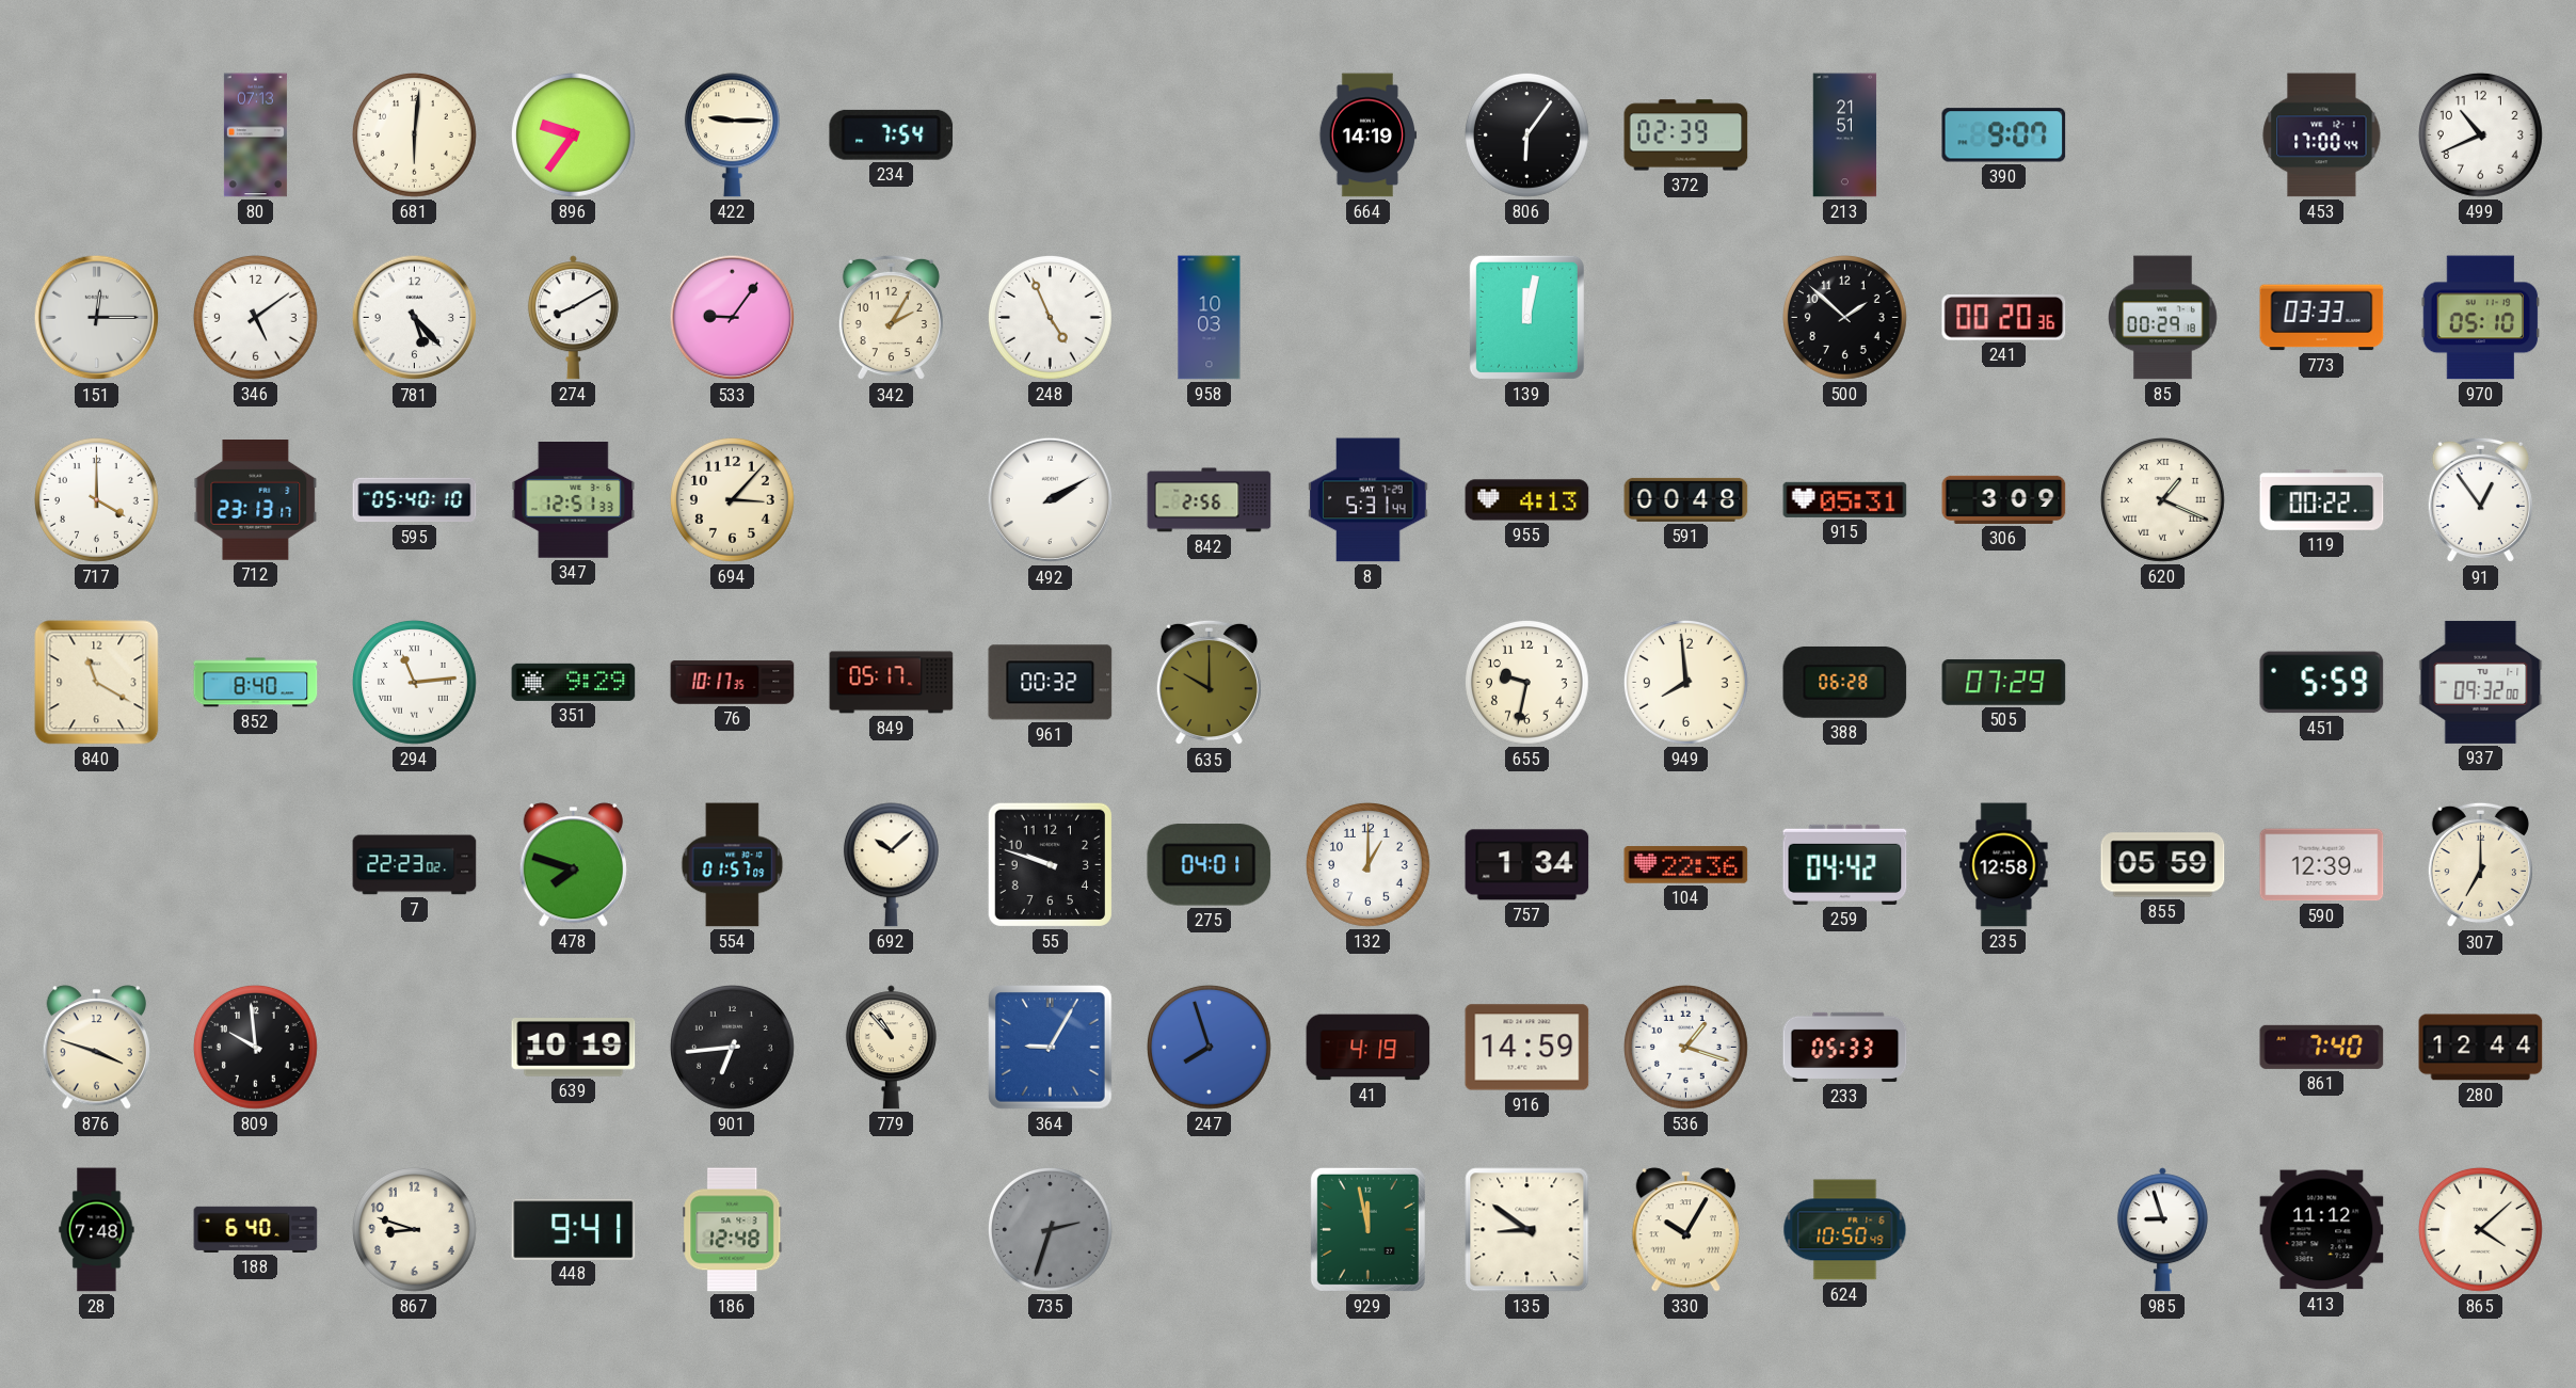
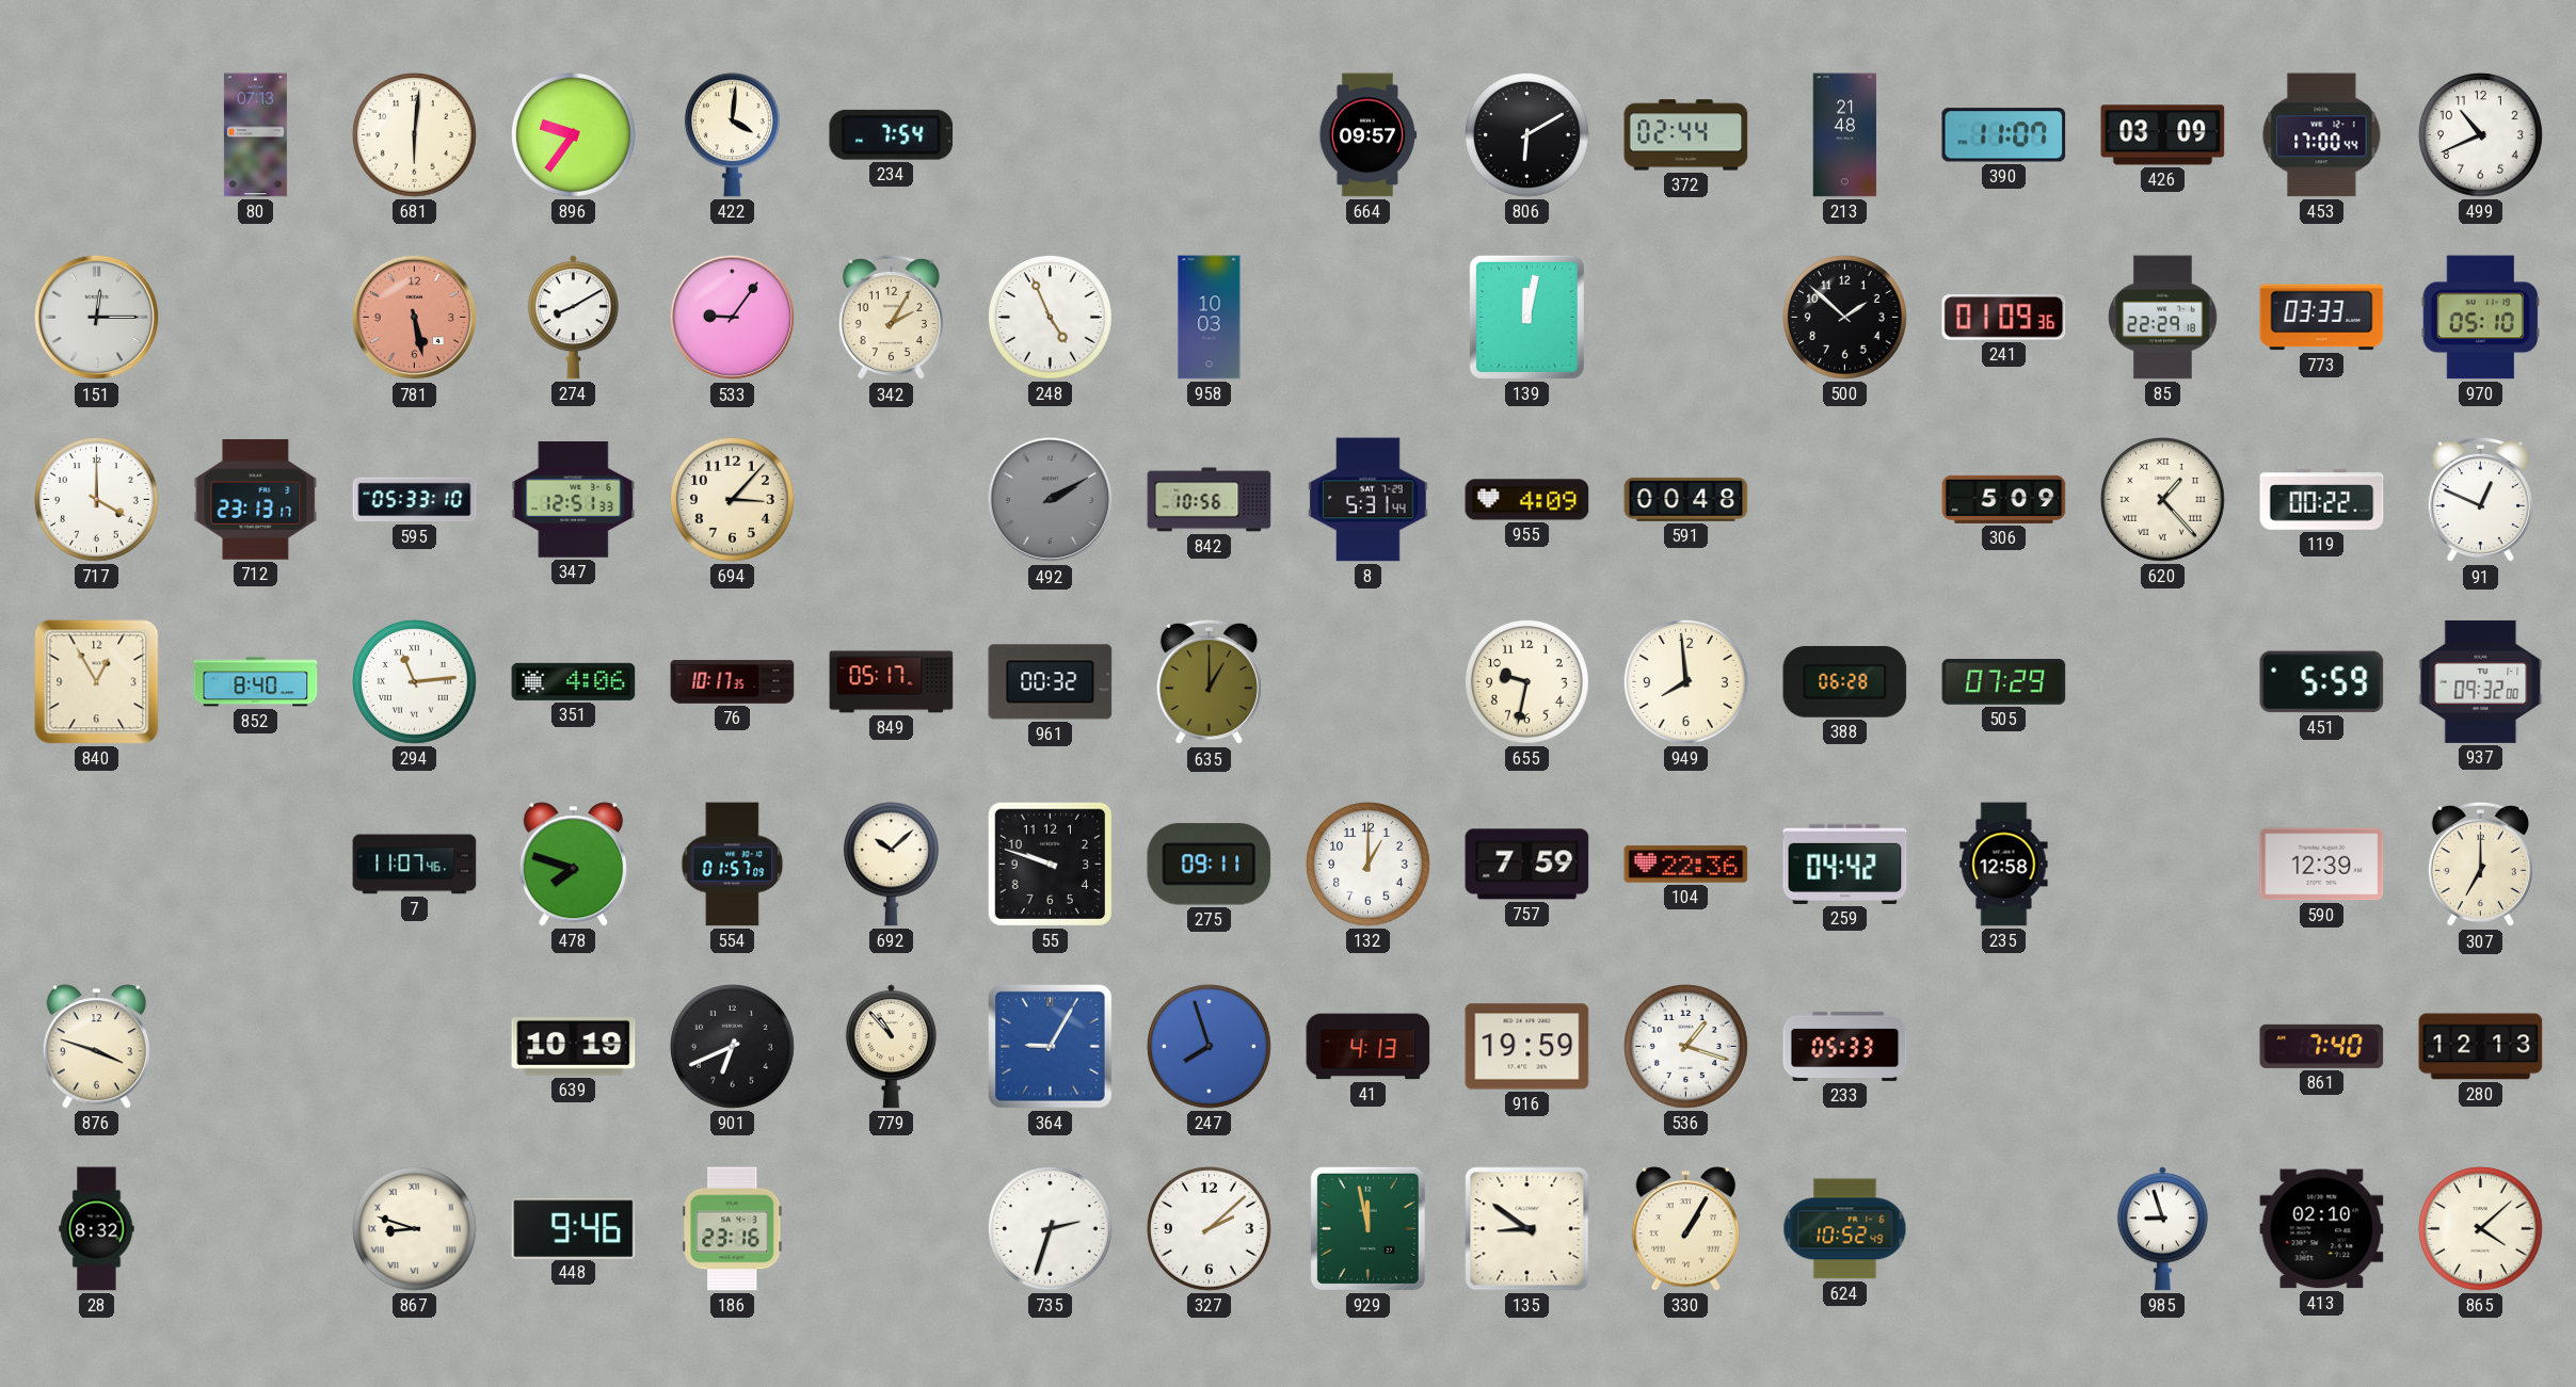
422: 9:15 -> 4:01
664: 14:19 -> 09:57
806: 6:06 -> 6:10
372: 02:39 -> 02:44
213: 21:51 -> 21:48
390: 9:07 -> 11:07
426: none -> 03:09
346: 5:09 -> none
781: 5:23 -> 5:28
781 dial: white -> salmon
241: 00:20 -> 01:09
85: 00:29 -> 22:29
595: 05:40 -> 05:33
492 dial: white -> grey
842: 2:56 -> 10:56
955: 4:13 -> 4:09
915: 05:31 -> none
306: 3:09 -> 5:09
620: 1:19 -> 1:23
91: 12:54 -> 12:49
840: 11:20 -> 12:55
351: 9:29 -> 4:06
635: 10:00 -> 1:00
7: 22:23 -> 11:07
275: 04:01 -> 09:11
757: 1:34 -> 7:59
855: 05:59 -> none
809: 9:59 -> none
901: 6:44 -> 6:41
41: 4:19 -> 4:13
916: 14:59 -> 19:59
280: 12:44 -> 12:13
28: 7:48 -> 8:32
188: 6:40 -> none
867 numerals: Arabic -> Roman
448: 9:41 -> 9:46
186: 12:48 -> 23:16
735 dial: grey -> white
327: none -> 2:08
330: 10:05 -> 1:05
624: 10:50 -> 10:52
413: 11:12 -> 02:10
